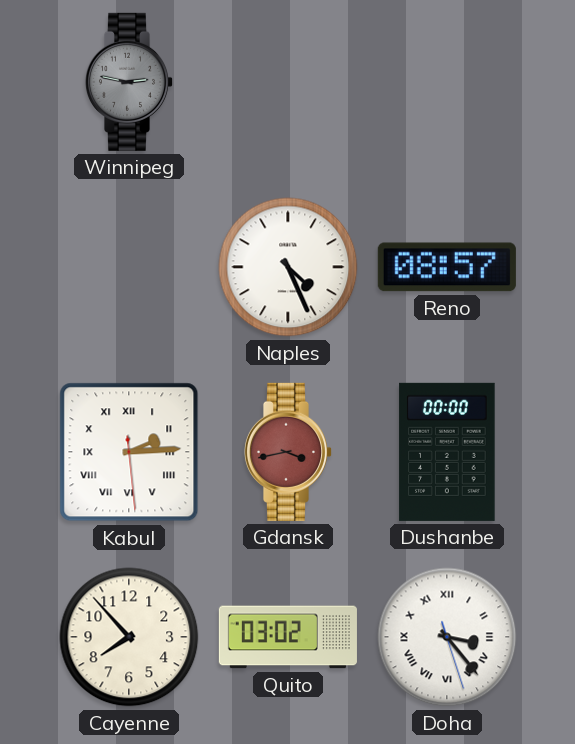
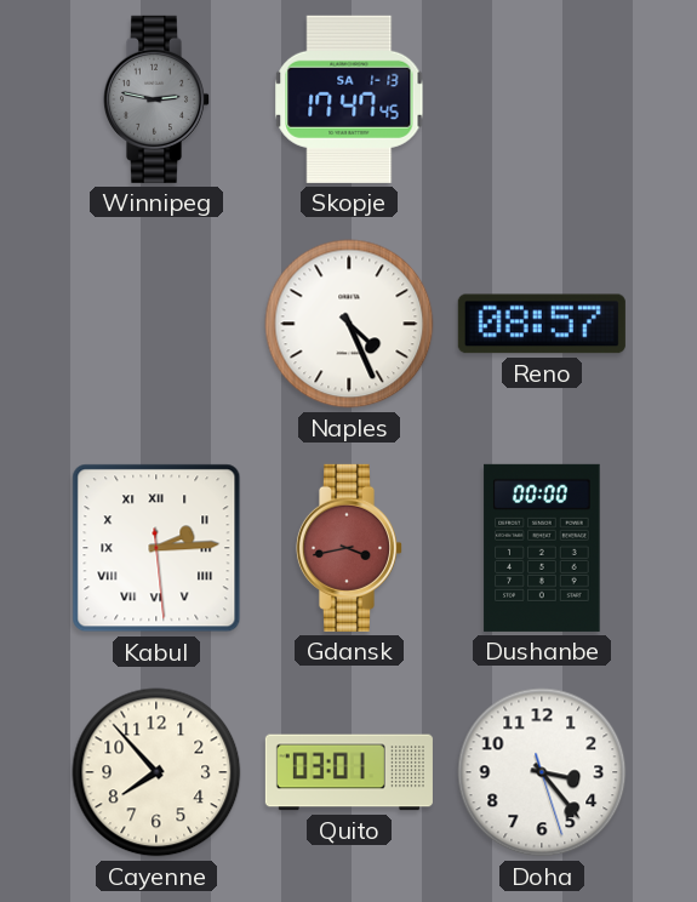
Skopje: none -> 17:47
Quito: 03:02 -> 03:01
Doha numerals: Roman -> Arabic
